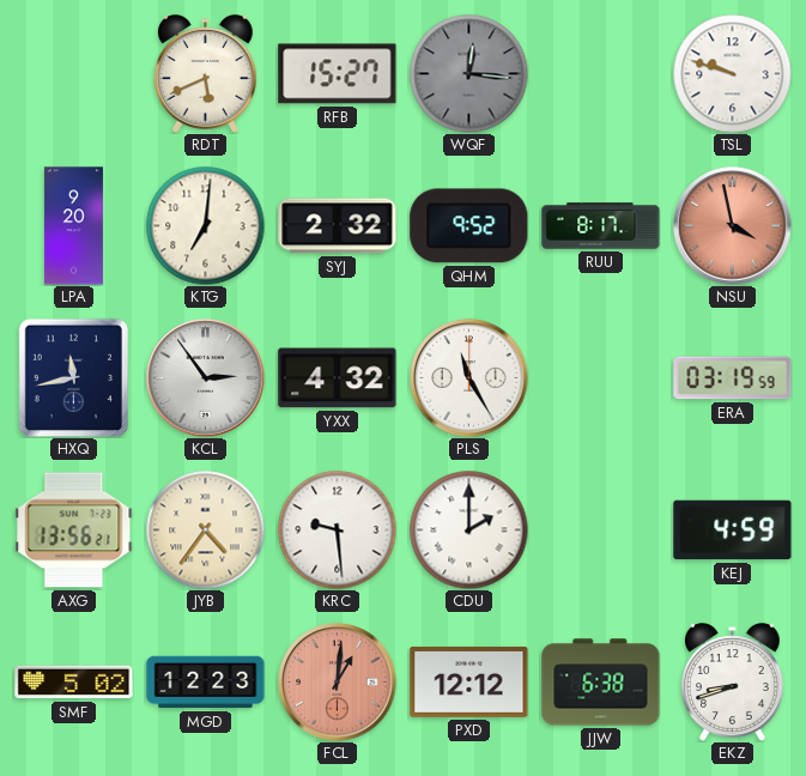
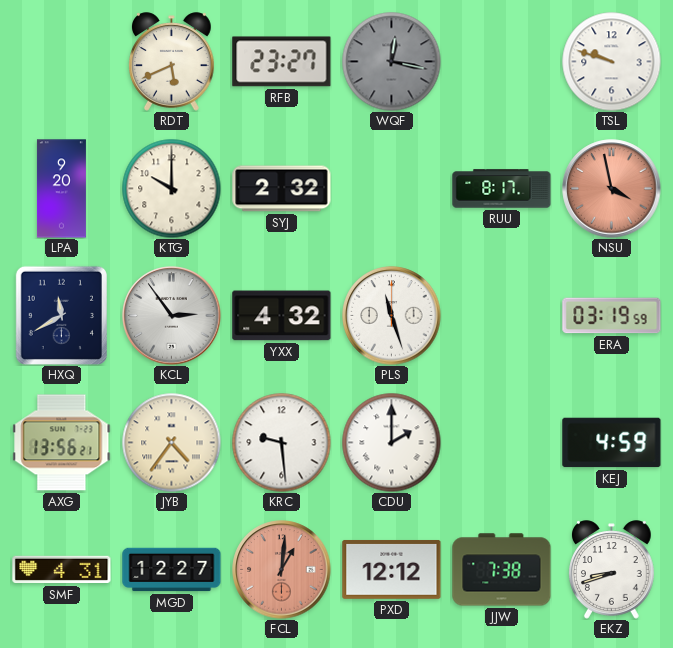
RFB: 15:27 -> 23:27
WQF: 12:16 -> 12:17
KTG: 7:01 -> 10:00
QHM: 9:52 -> none
HXQ: 11:43 -> 11:40
PLS: 11:25 -> 11:27
SMF: 5:02 -> 4:31
MGD: 12:23 -> 12:27
JJW: 6:38 -> 7:38
